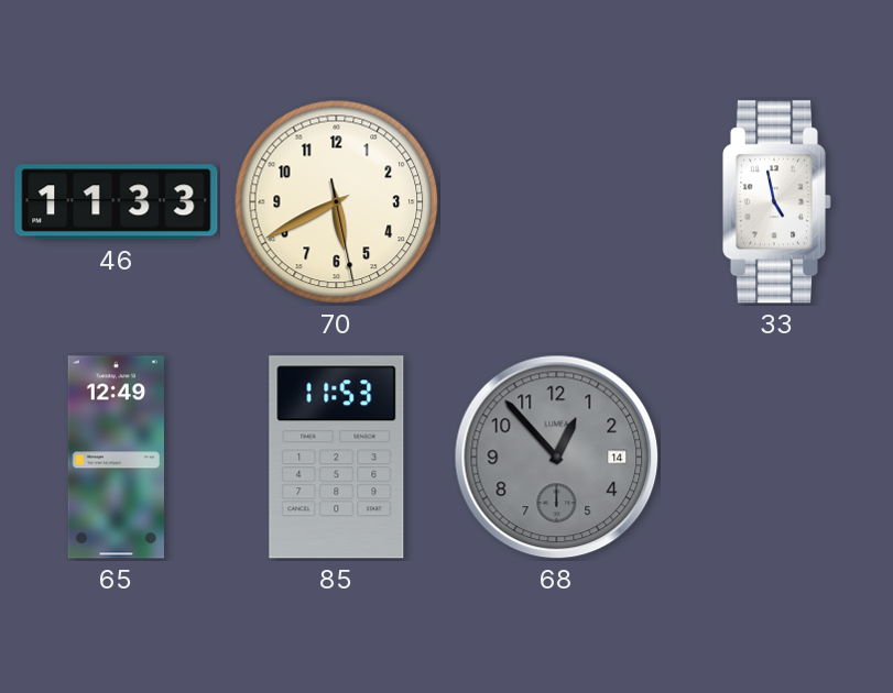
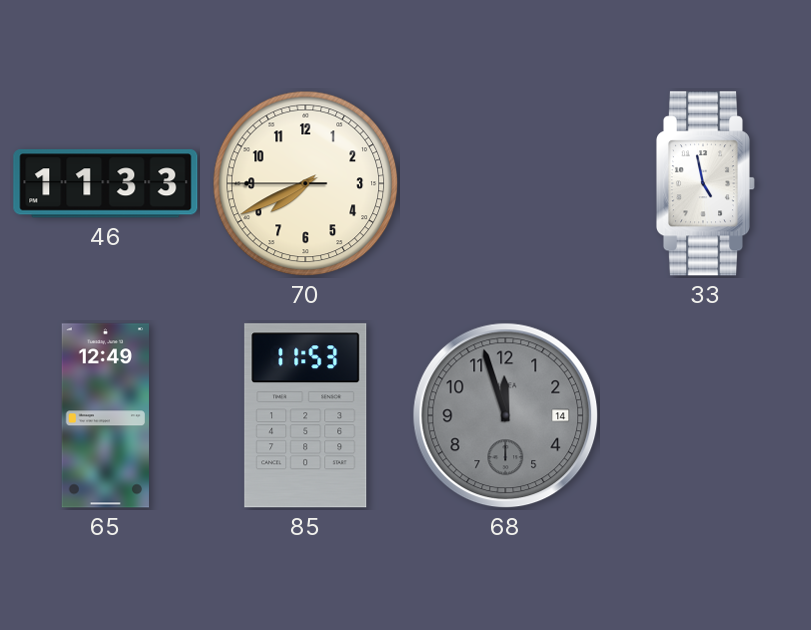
70: 5:40 -> 7:40
68: 12:53 -> 11:57
